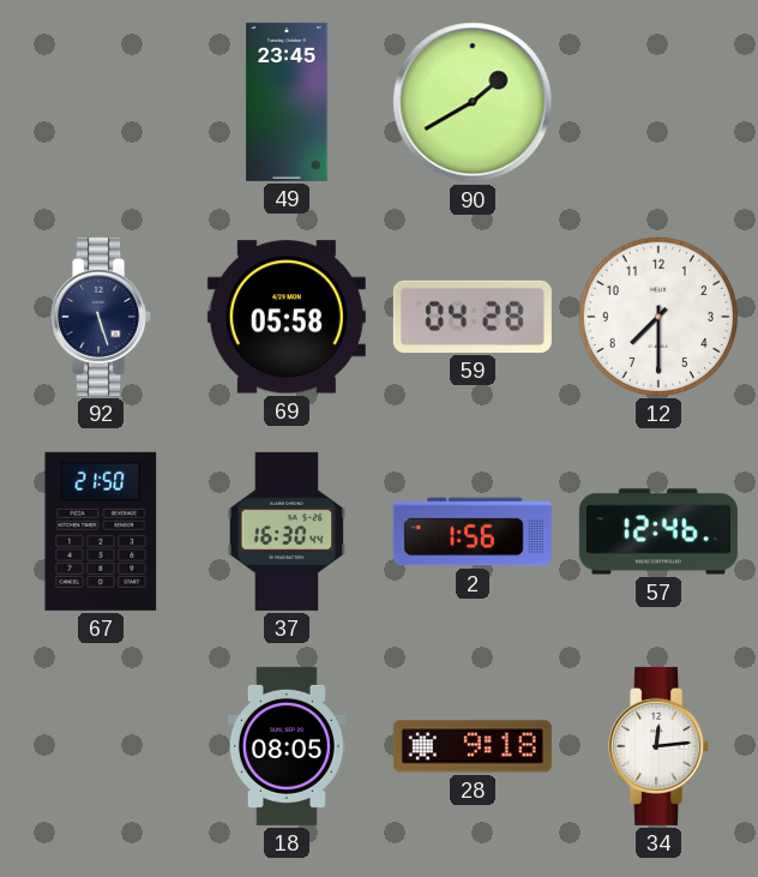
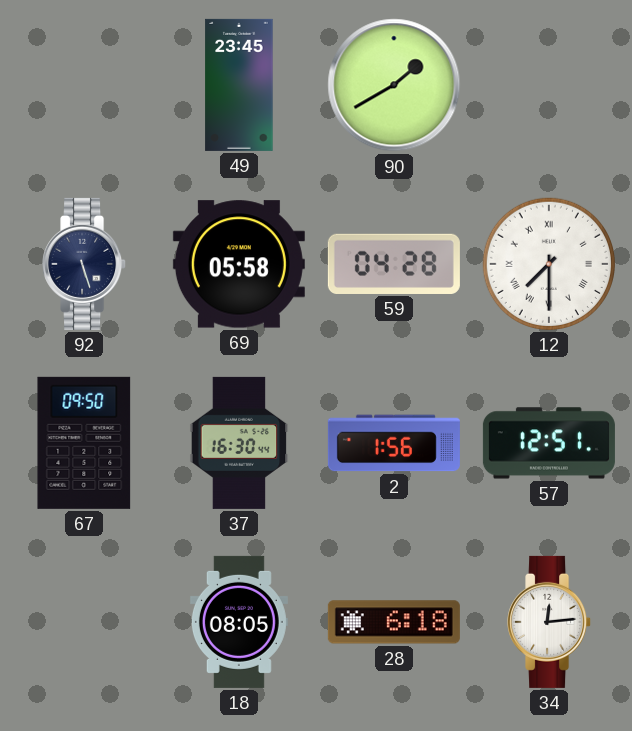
12 numerals: Arabic -> Roman
67: 21:50 -> 09:50
57: 12:46 -> 12:51
28: 9:18 -> 6:18
